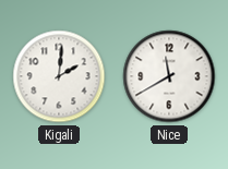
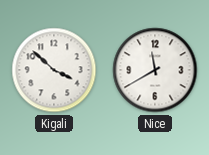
Kigali: 2:01 -> 3:52
